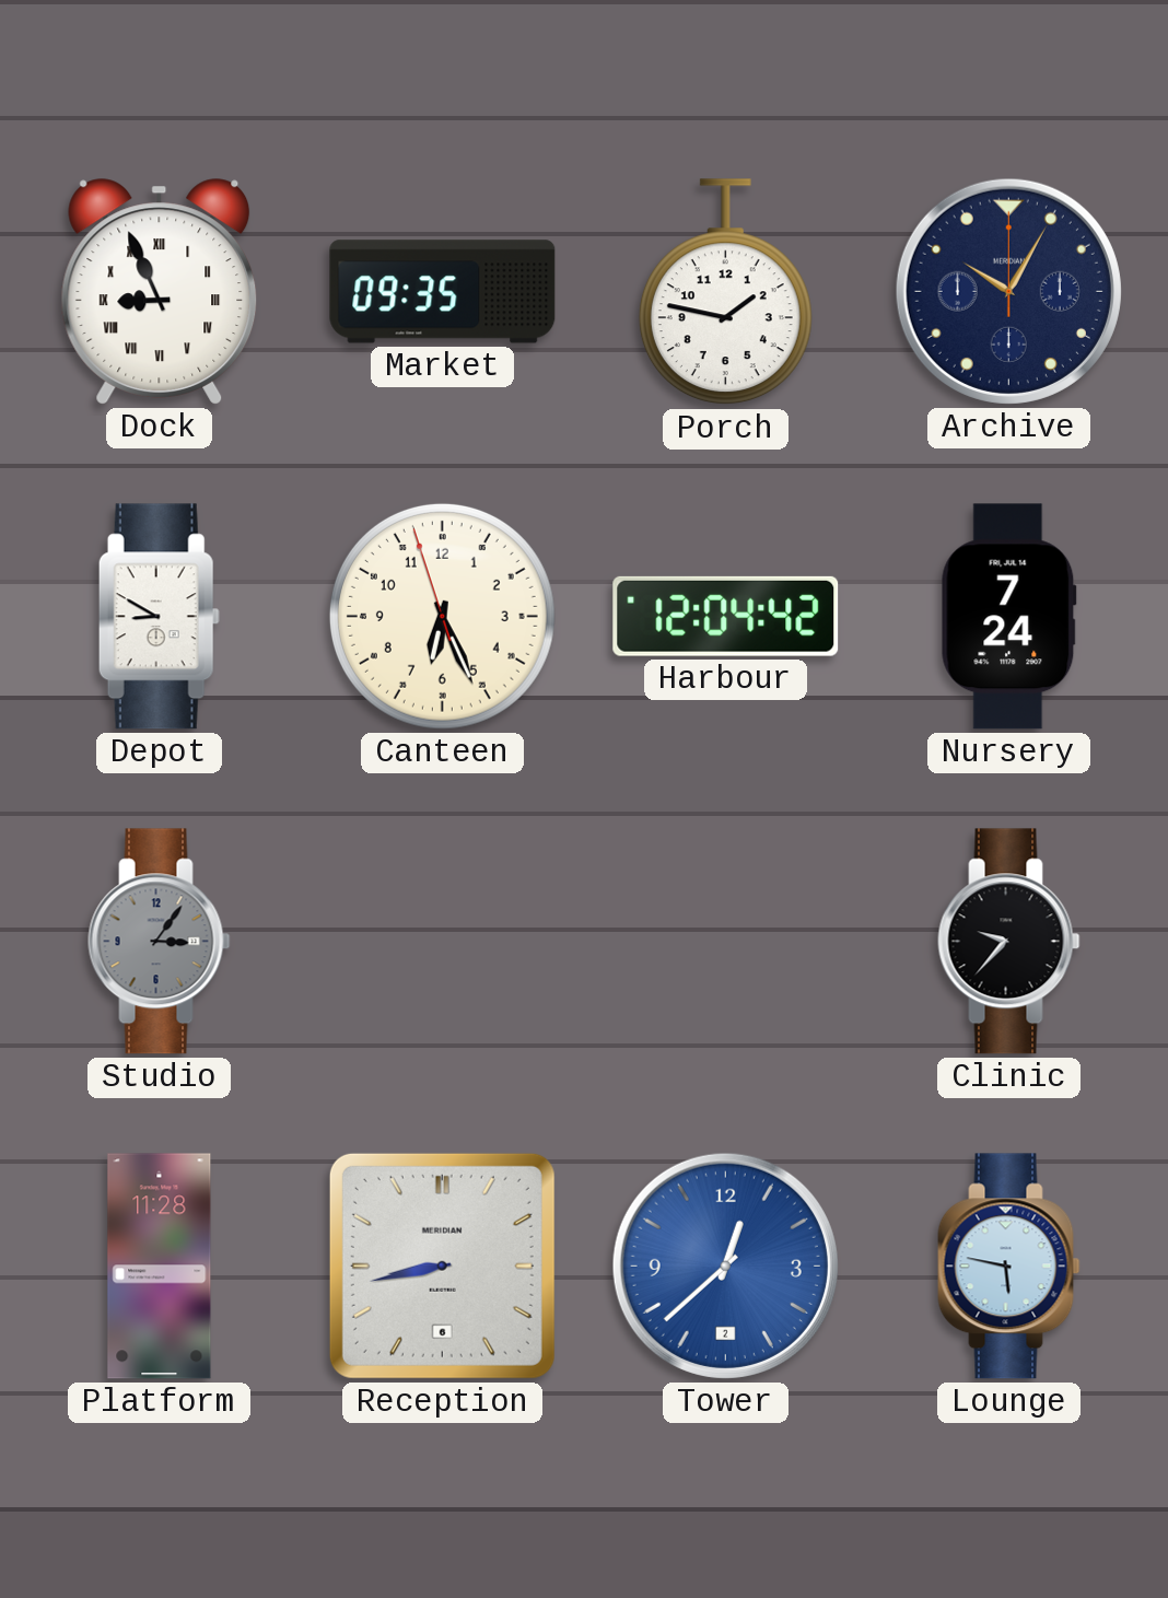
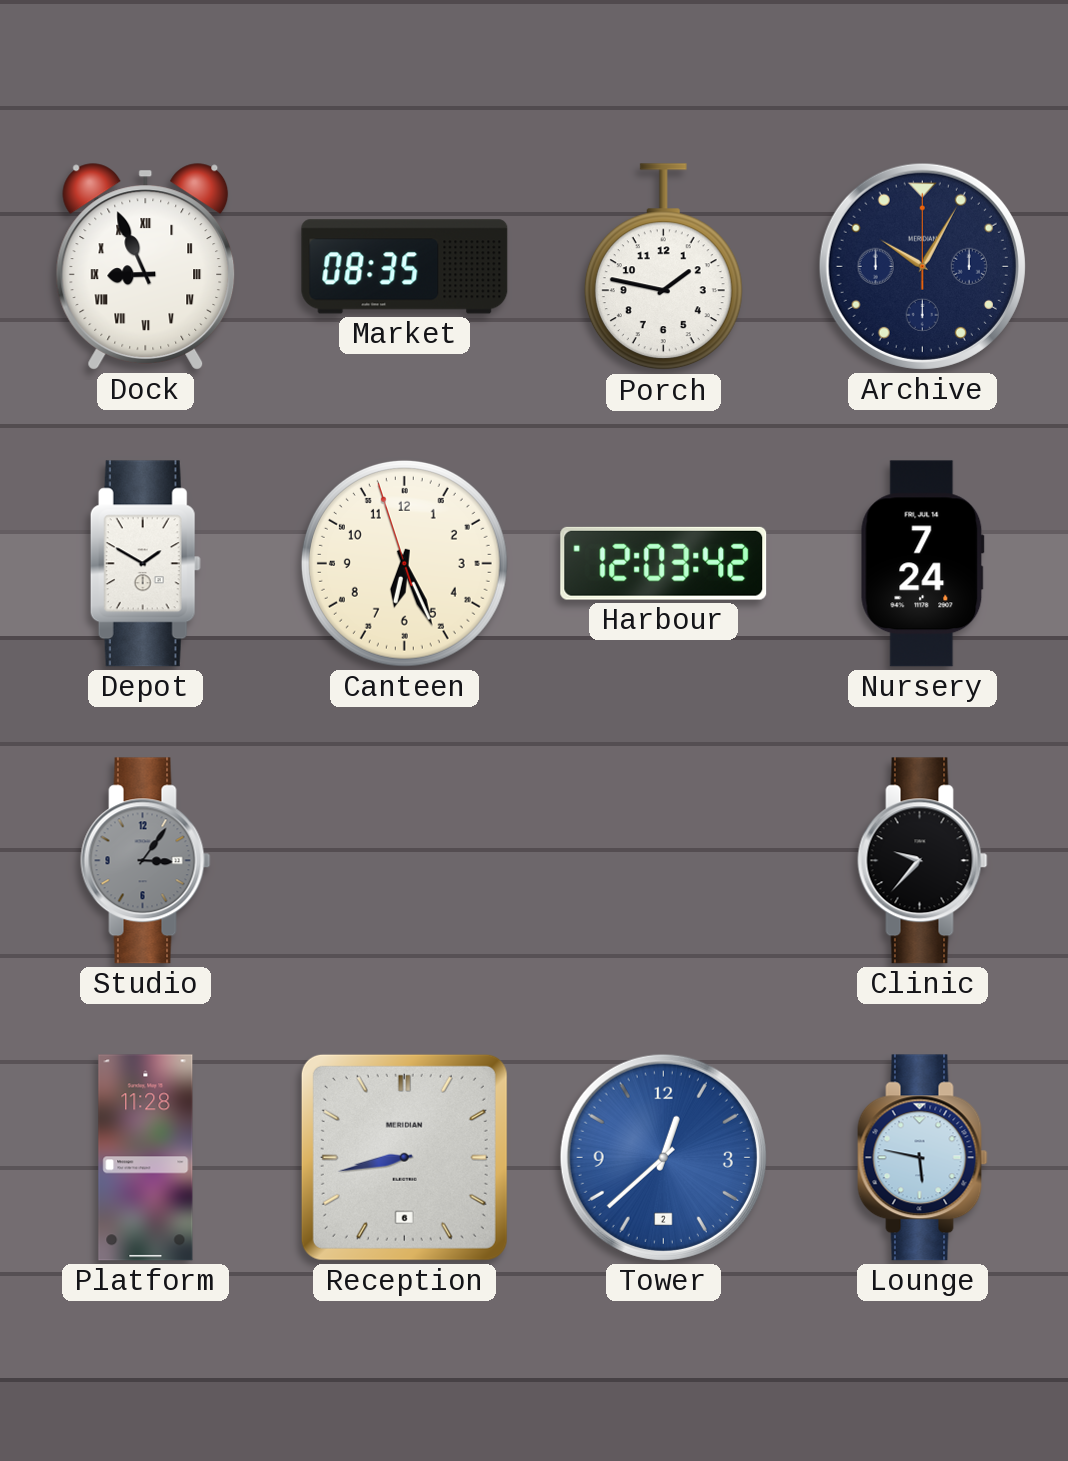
Market: 09:35 -> 08:35
Depot: 8:50 -> 1:50
Harbour: 12:04 -> 12:03
